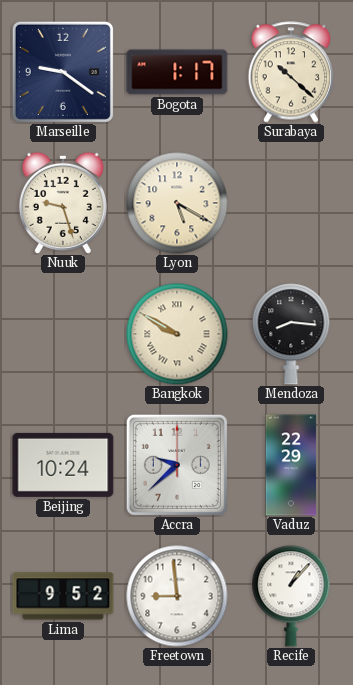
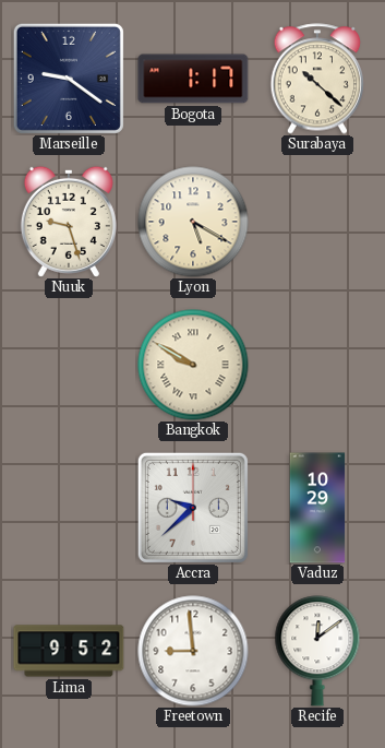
Mendoza: 8:16 -> none
Beijing: 10:24 -> none
Vaduz: 22:29 -> 10:29
Recife: 1:07 -> 12:09
